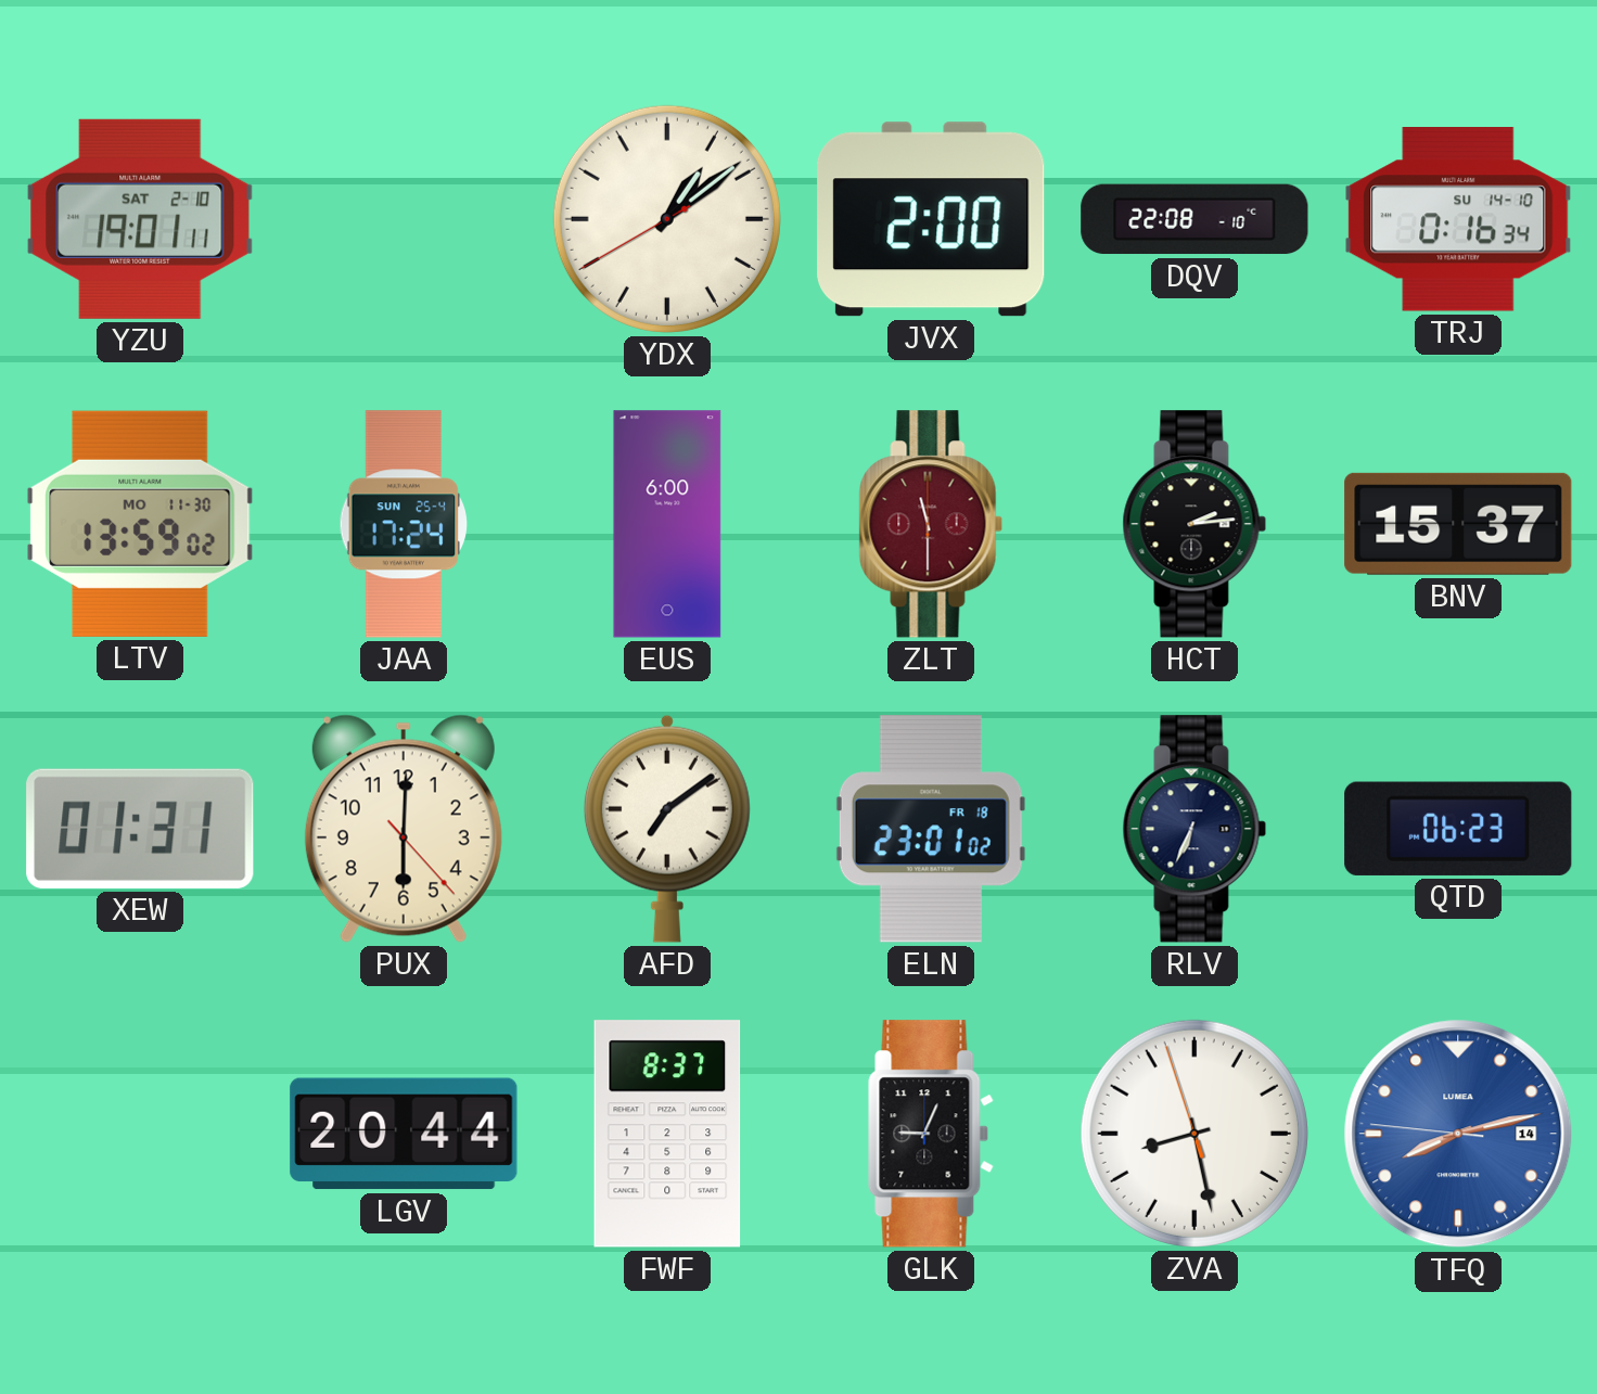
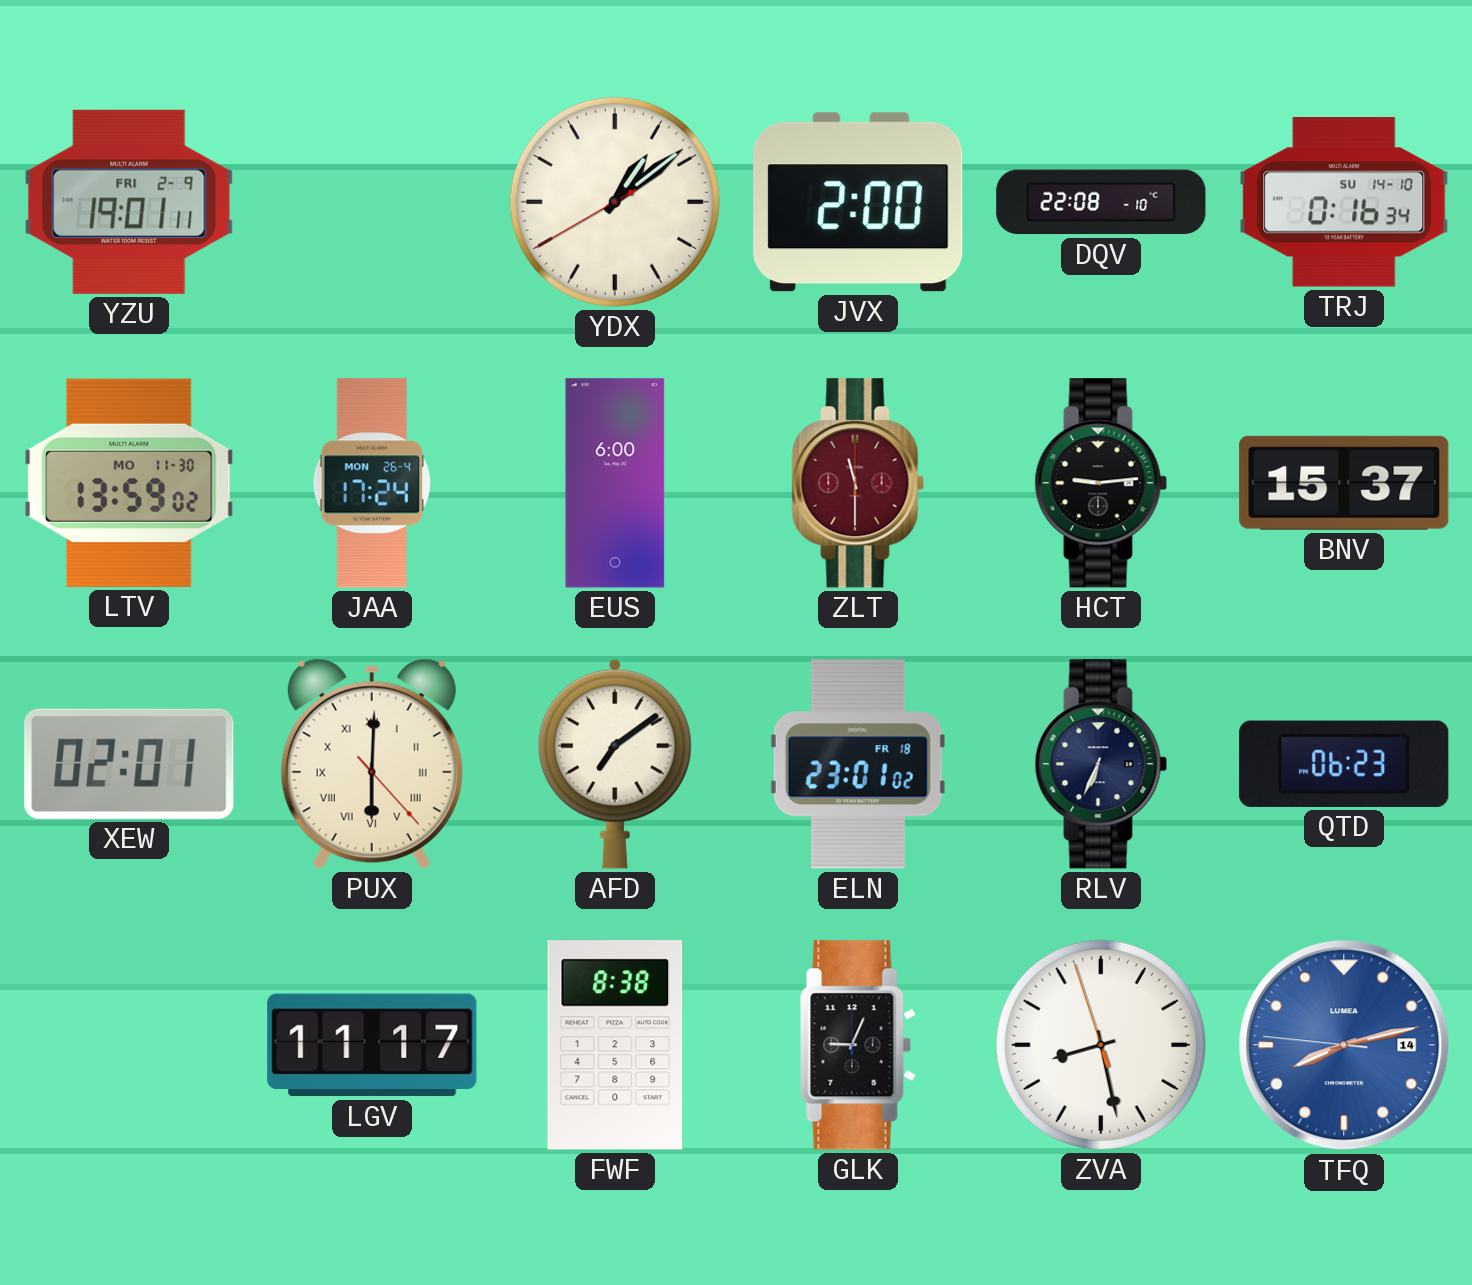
YZU date: SAT 2-10 -> FRI 2-9
JAA date: SUN 25-4 -> MON 26-4
HCT: 2:14 -> 9:14
XEW: 01:31 -> 02:01
PUX numerals: Arabic -> Roman
LGV: 20:44 -> 11:17
FWF: 8:37 -> 8:38
